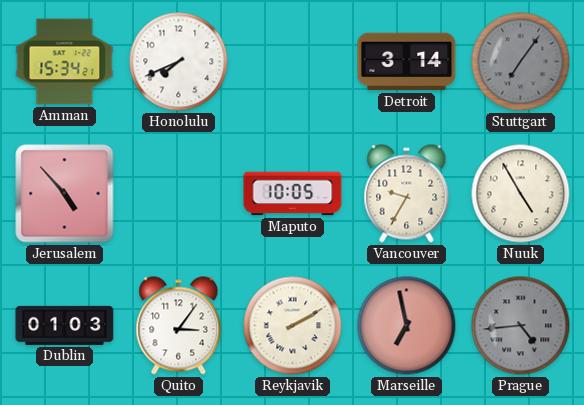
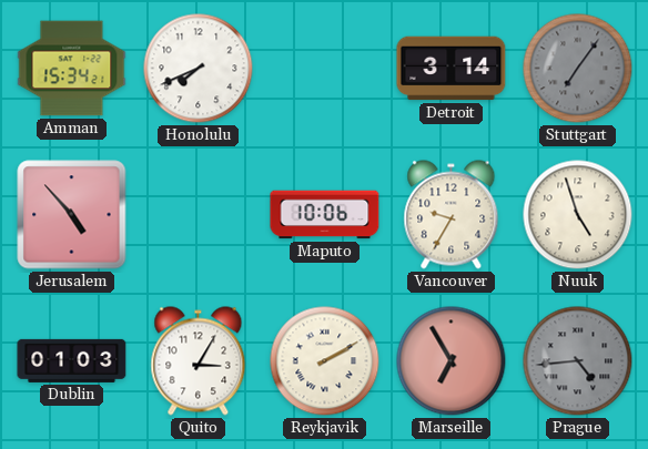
Maputo: 10:05 -> 10:06
Nuuk: 4:55 -> 4:57
Quito: 3:06 -> 3:05
Marseille: 6:58 -> 6:55
